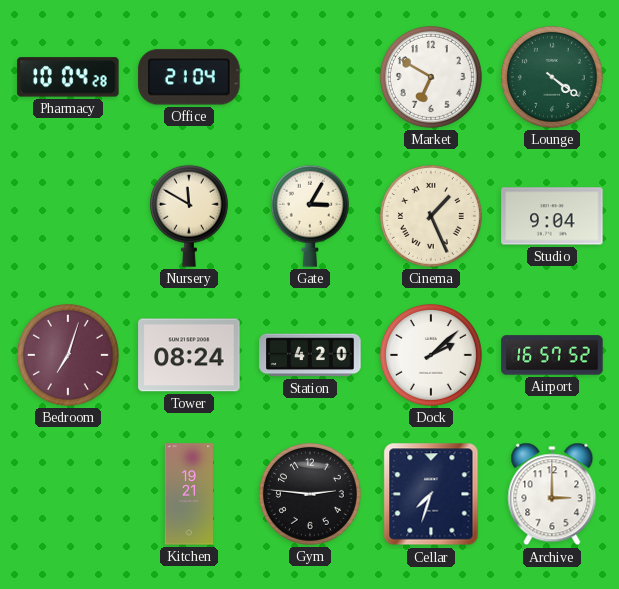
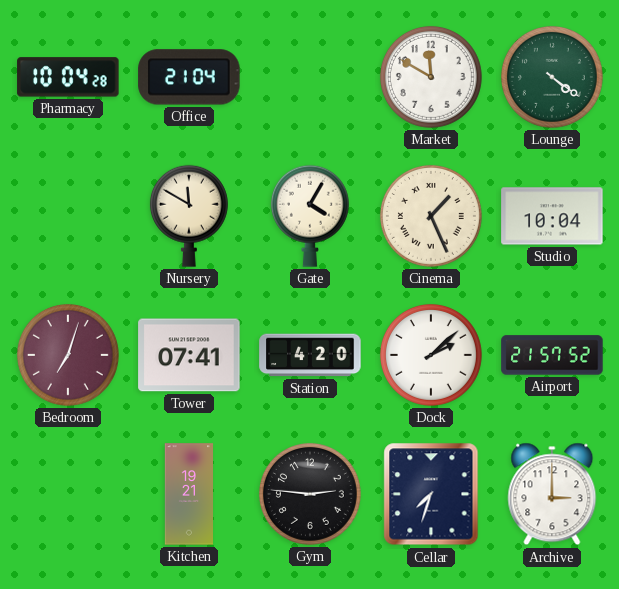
Market: 6:50 -> 11:50
Gate: 3:05 -> 4:05
Studio: 9:04 -> 10:04
Tower: 08:24 -> 07:41
Airport: 16:57 -> 21:57
